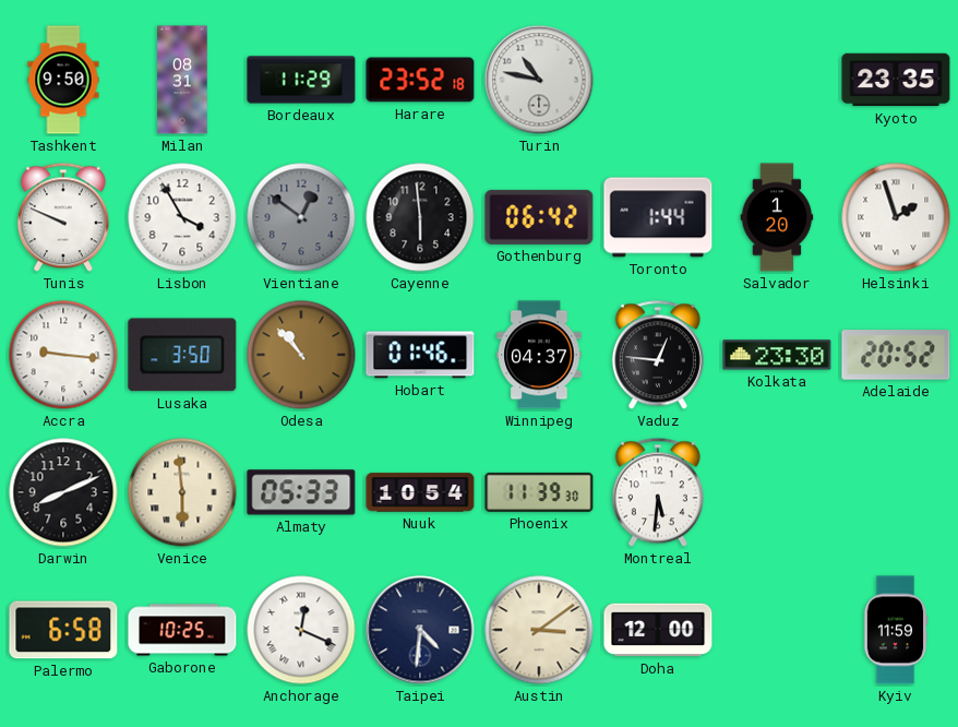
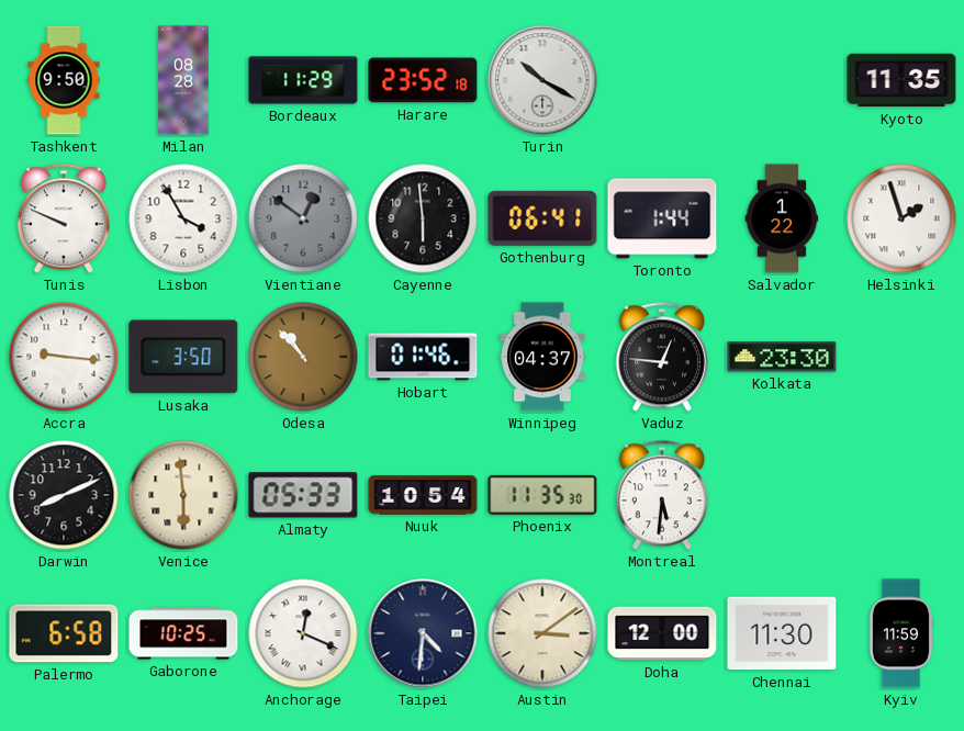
Milan: 08:31 -> 08:28
Turin: 10:47 -> 10:20
Kyoto: 23:35 -> 11:35
Gothenburg: 06:42 -> 06:41
Salvador: 1:20 -> 1:22
Adelaide: 20:52 -> none
Phoenix: 11:39 -> 11:35
Chennai: none -> 11:30
